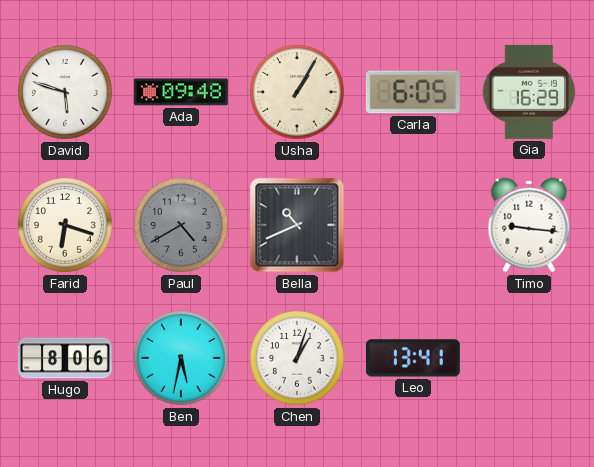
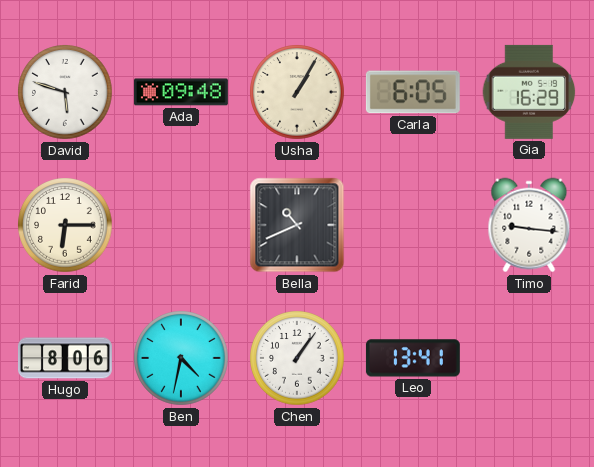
Farid: 6:18 -> 6:15
Paul: 4:40 -> none
Ben: 5:32 -> 4:32
Chen: 1:03 -> 1:06
